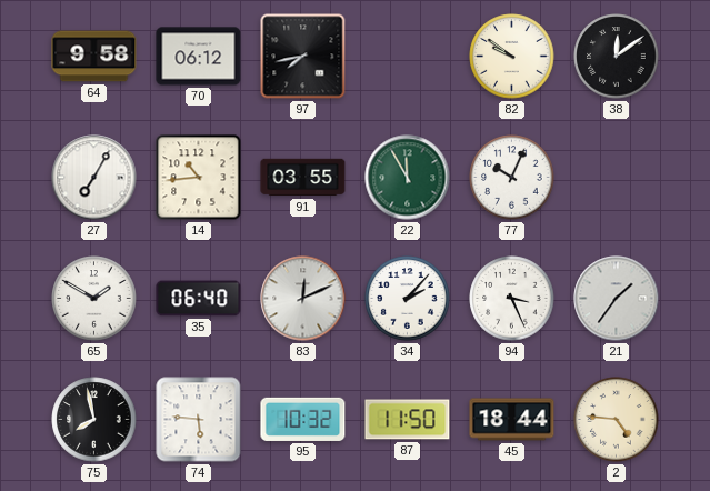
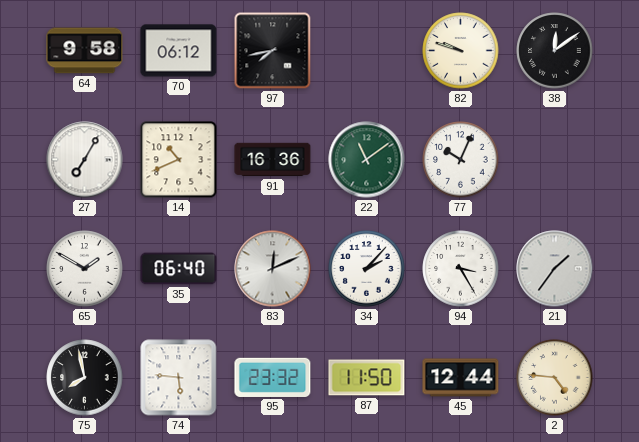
82: 9:51 -> 9:48
14: 10:44 -> 10:41
91: 03:55 -> 16:36
22: 11:55 -> 11:09
94: 3:26 -> 3:25
95: 10:32 -> 23:32
45: 18:44 -> 12:44
